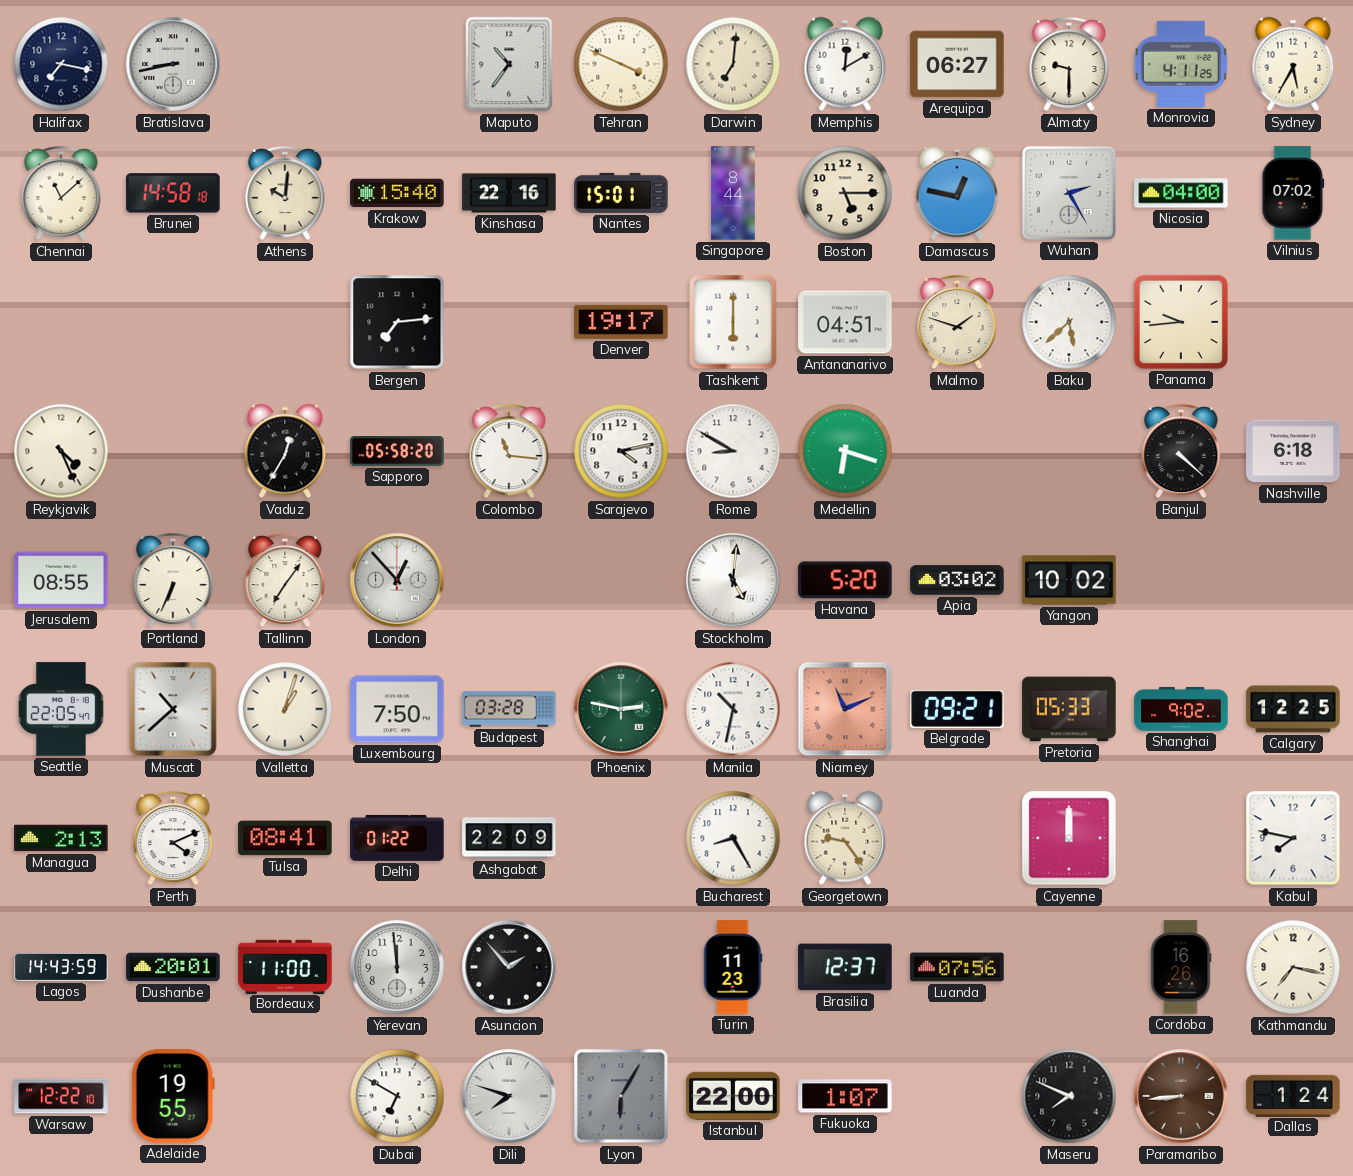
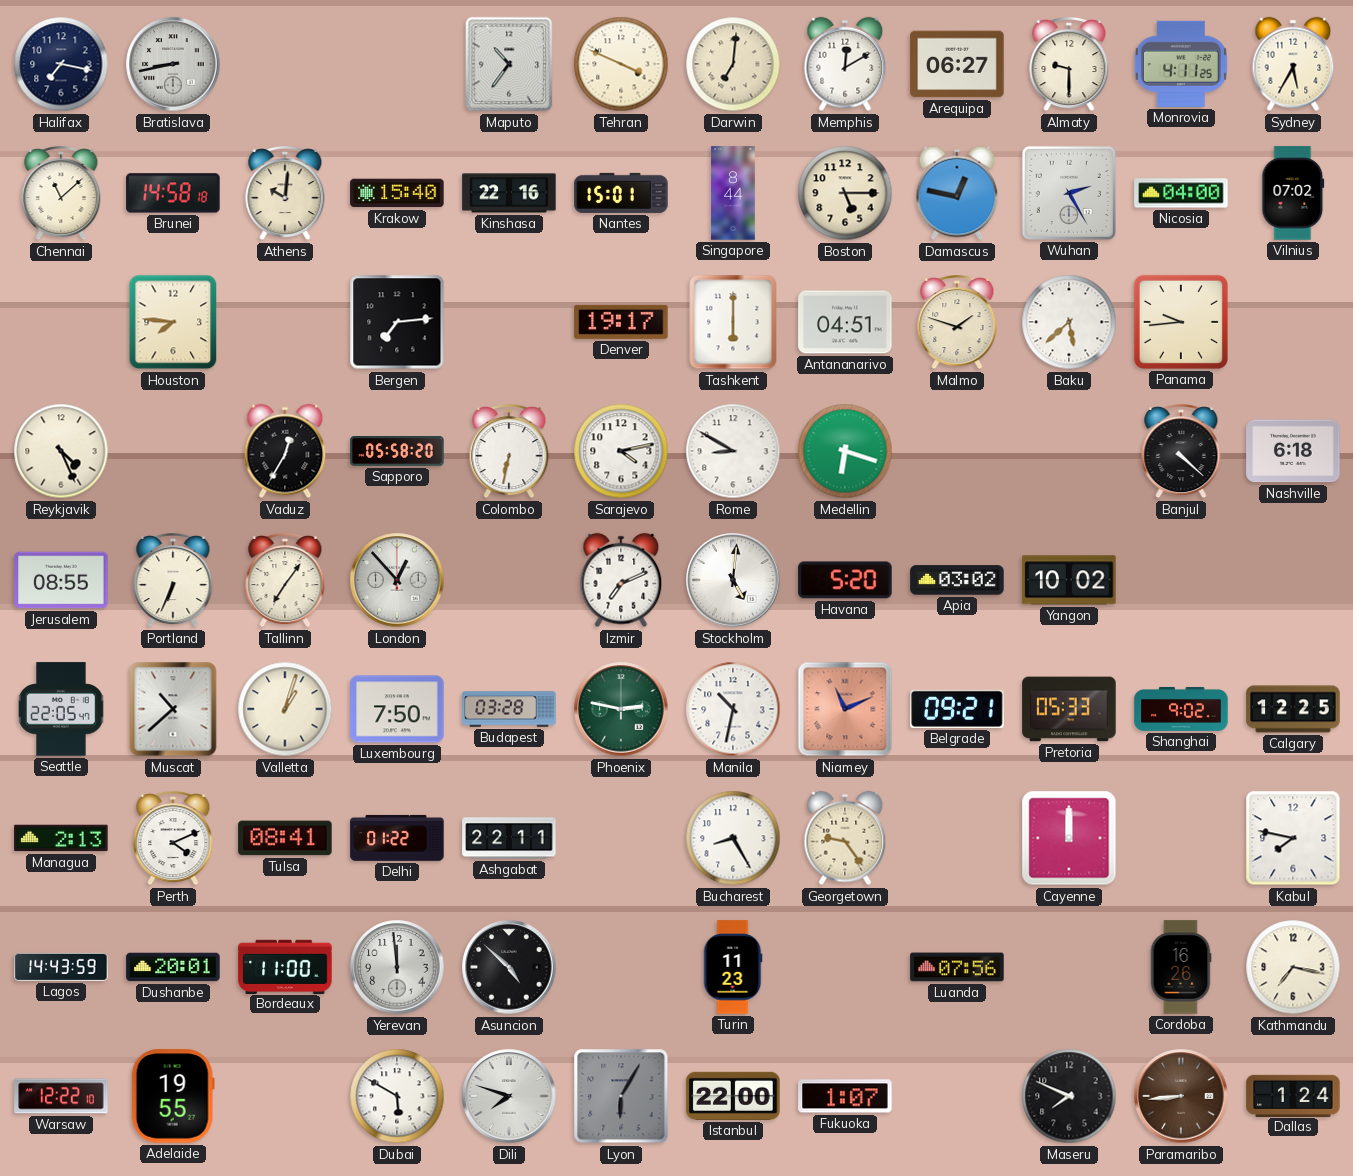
Houston: none -> 7:46
Colombo: 11:16 -> 6:32
Izmir: none -> 7:11
Ashgabat: 22:09 -> 22:11
Asuncion: 1:53 -> 4:52
Brasilia: 12:37 -> none
Dubai: 6:50 -> 5:50
